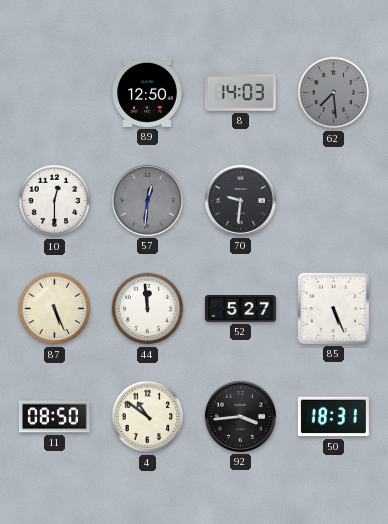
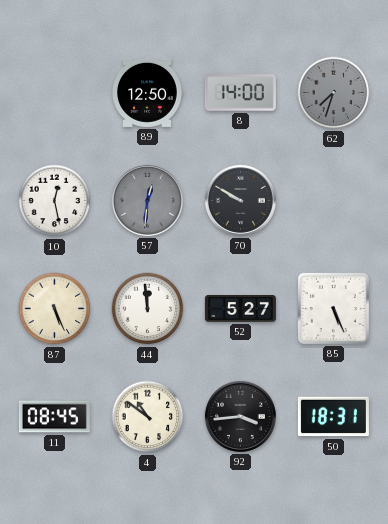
8: 14:03 -> 14:00
62: 7:29 -> 7:33
10: 12:30 -> 12:28
70: 9:31 -> 9:50
11: 08:50 -> 08:45
